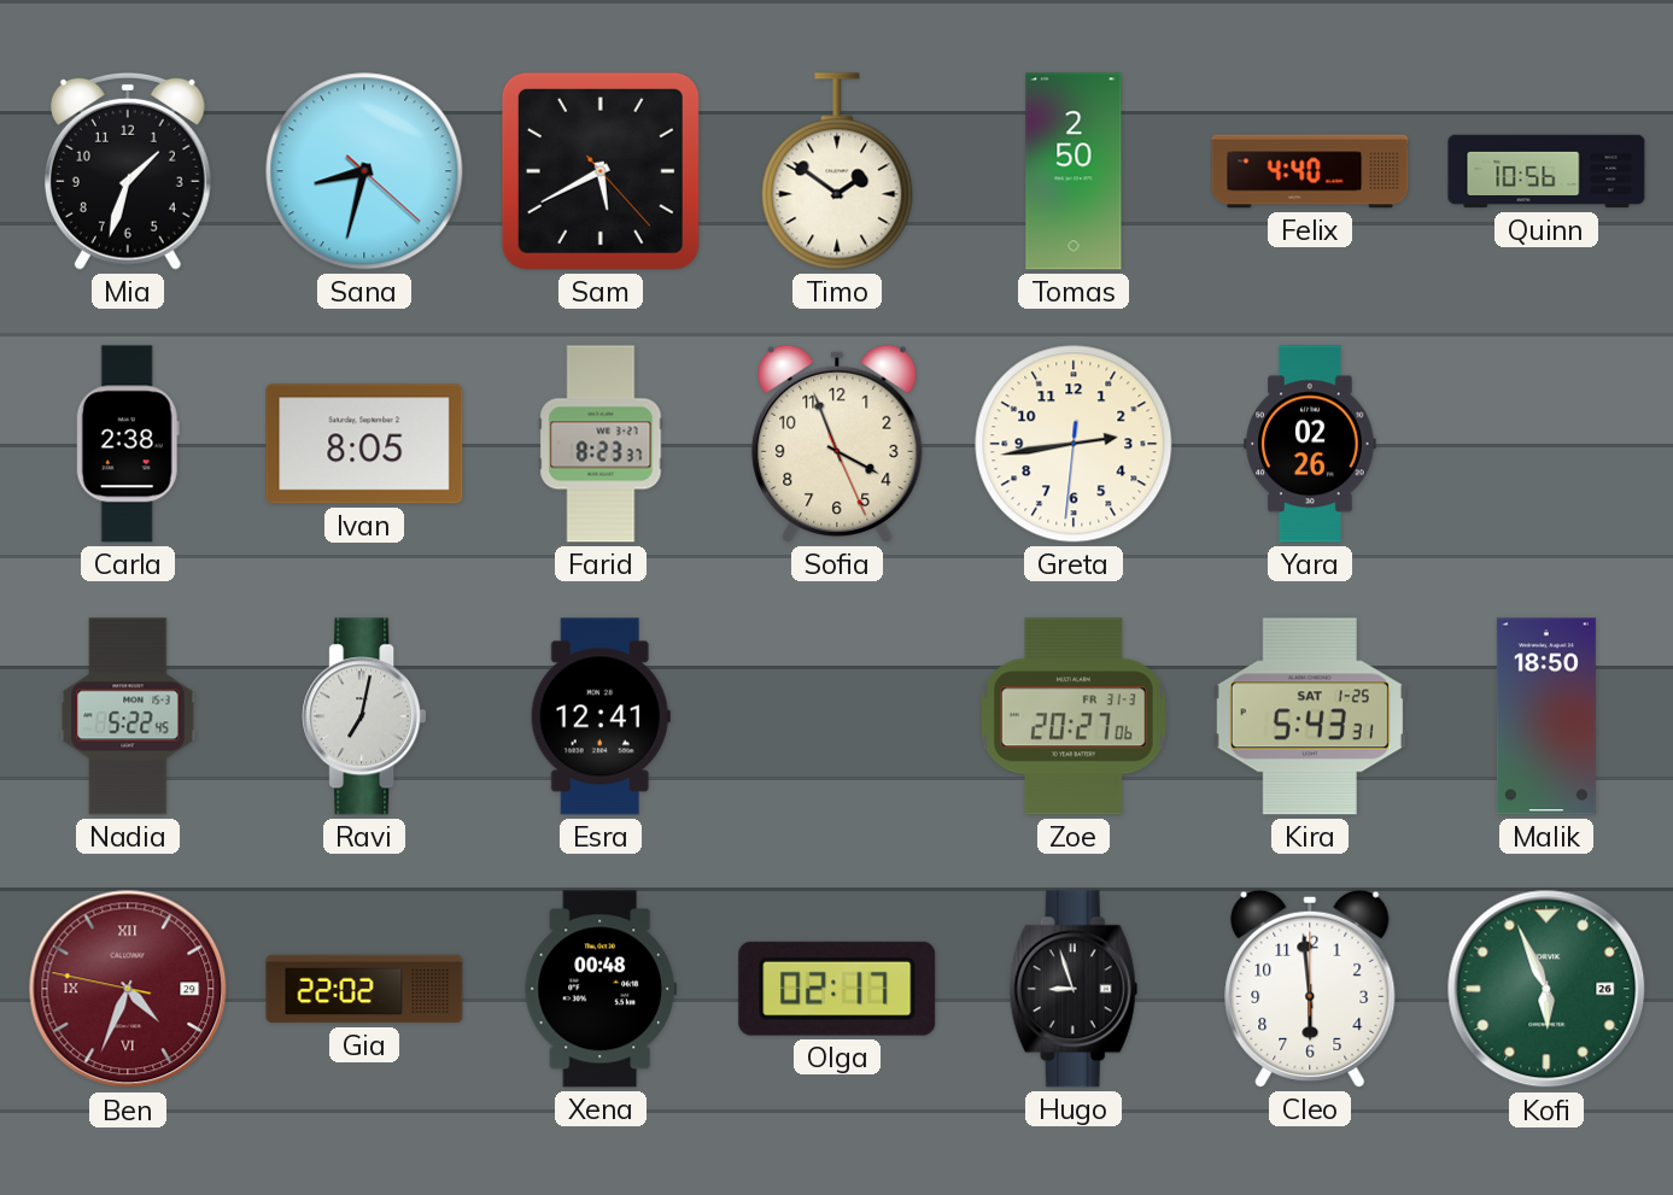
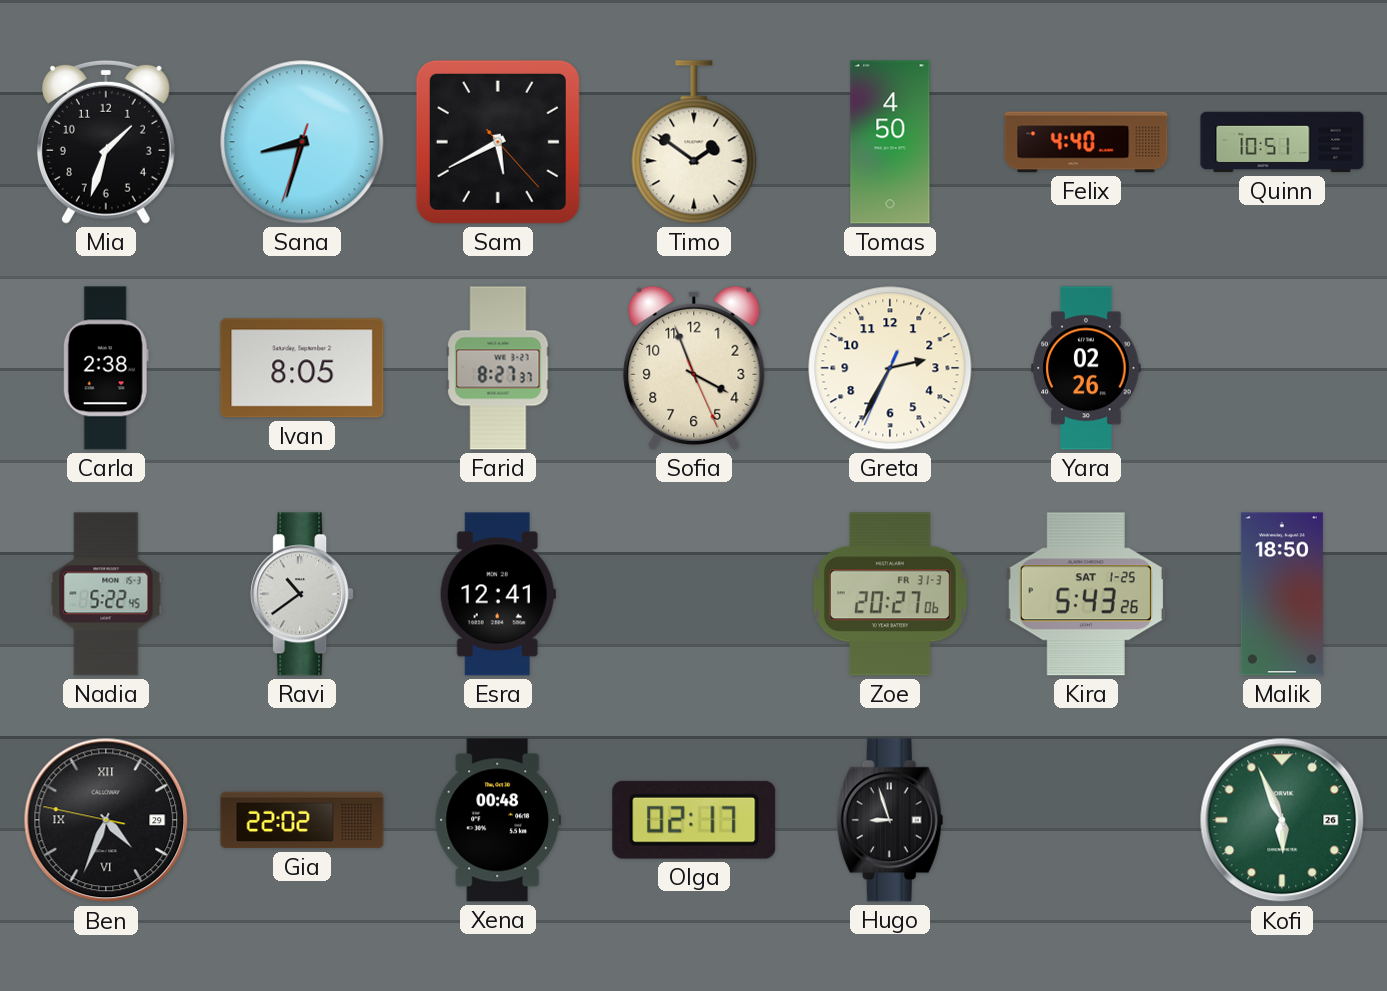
Sana: 8:32:22 -> 8:32:33
Tomas: 2:50 -> 4:50
Quinn: 10:56 -> 10:51
Farid: 8:23 -> 8:27
Greta: 2:43 -> 2:34
Ravi: 7:02 -> 10:39
Kira: 5:43:31 -> 5:43:26
Ben dial: burgundy -> black
Cleo: 5:59 -> none
